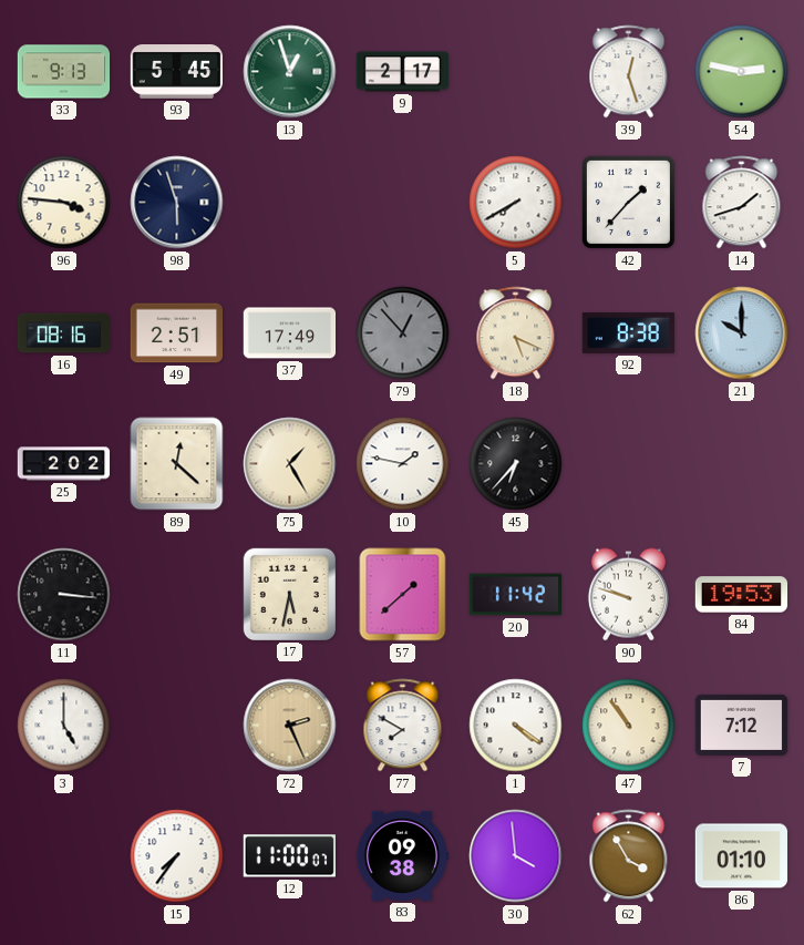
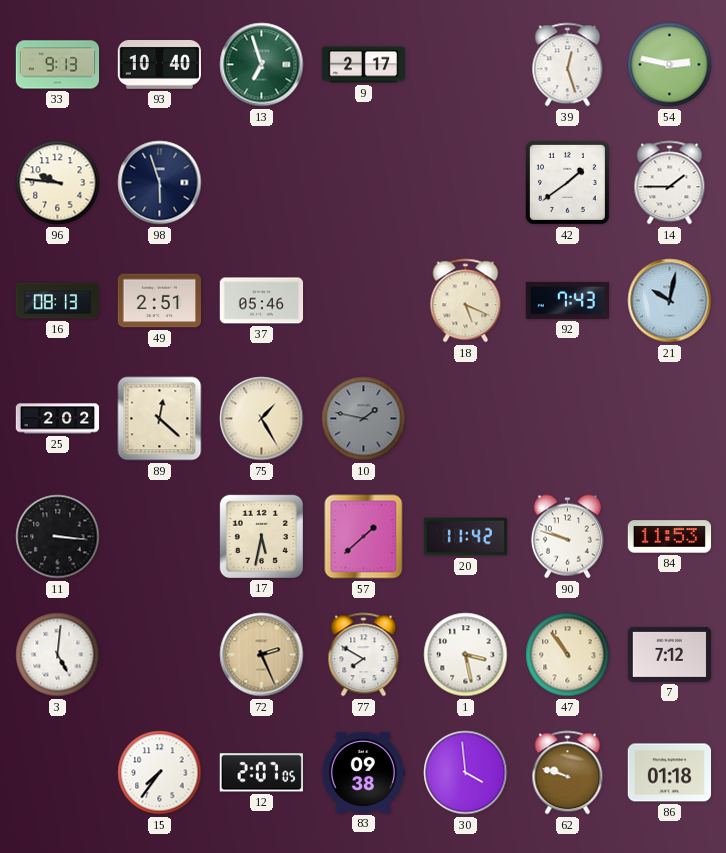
93: 5:45 -> 10:40
13: 12:57 -> 6:57
96: 3:46 -> 9:46
5: 7:40 -> none
42: 1:37 -> 1:39
14: 1:42 -> 1:45
16: 08:16 -> 08:13
37: 17:49 -> 05:46
79: 12:53 -> none
92: 8:38 -> 7:43
21: 10:00 -> 10:02
10 dial: white -> grey
45: 6:37 -> none
84: 19:53 -> 11:53
3: 5:00 -> 5:01
1: 4:21 -> 3:28
12: 11:00 -> 2:07
62: 3:55 -> 9:48
86: 01:10 -> 01:18
